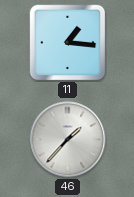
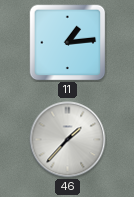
11: 1:16 -> 1:14
